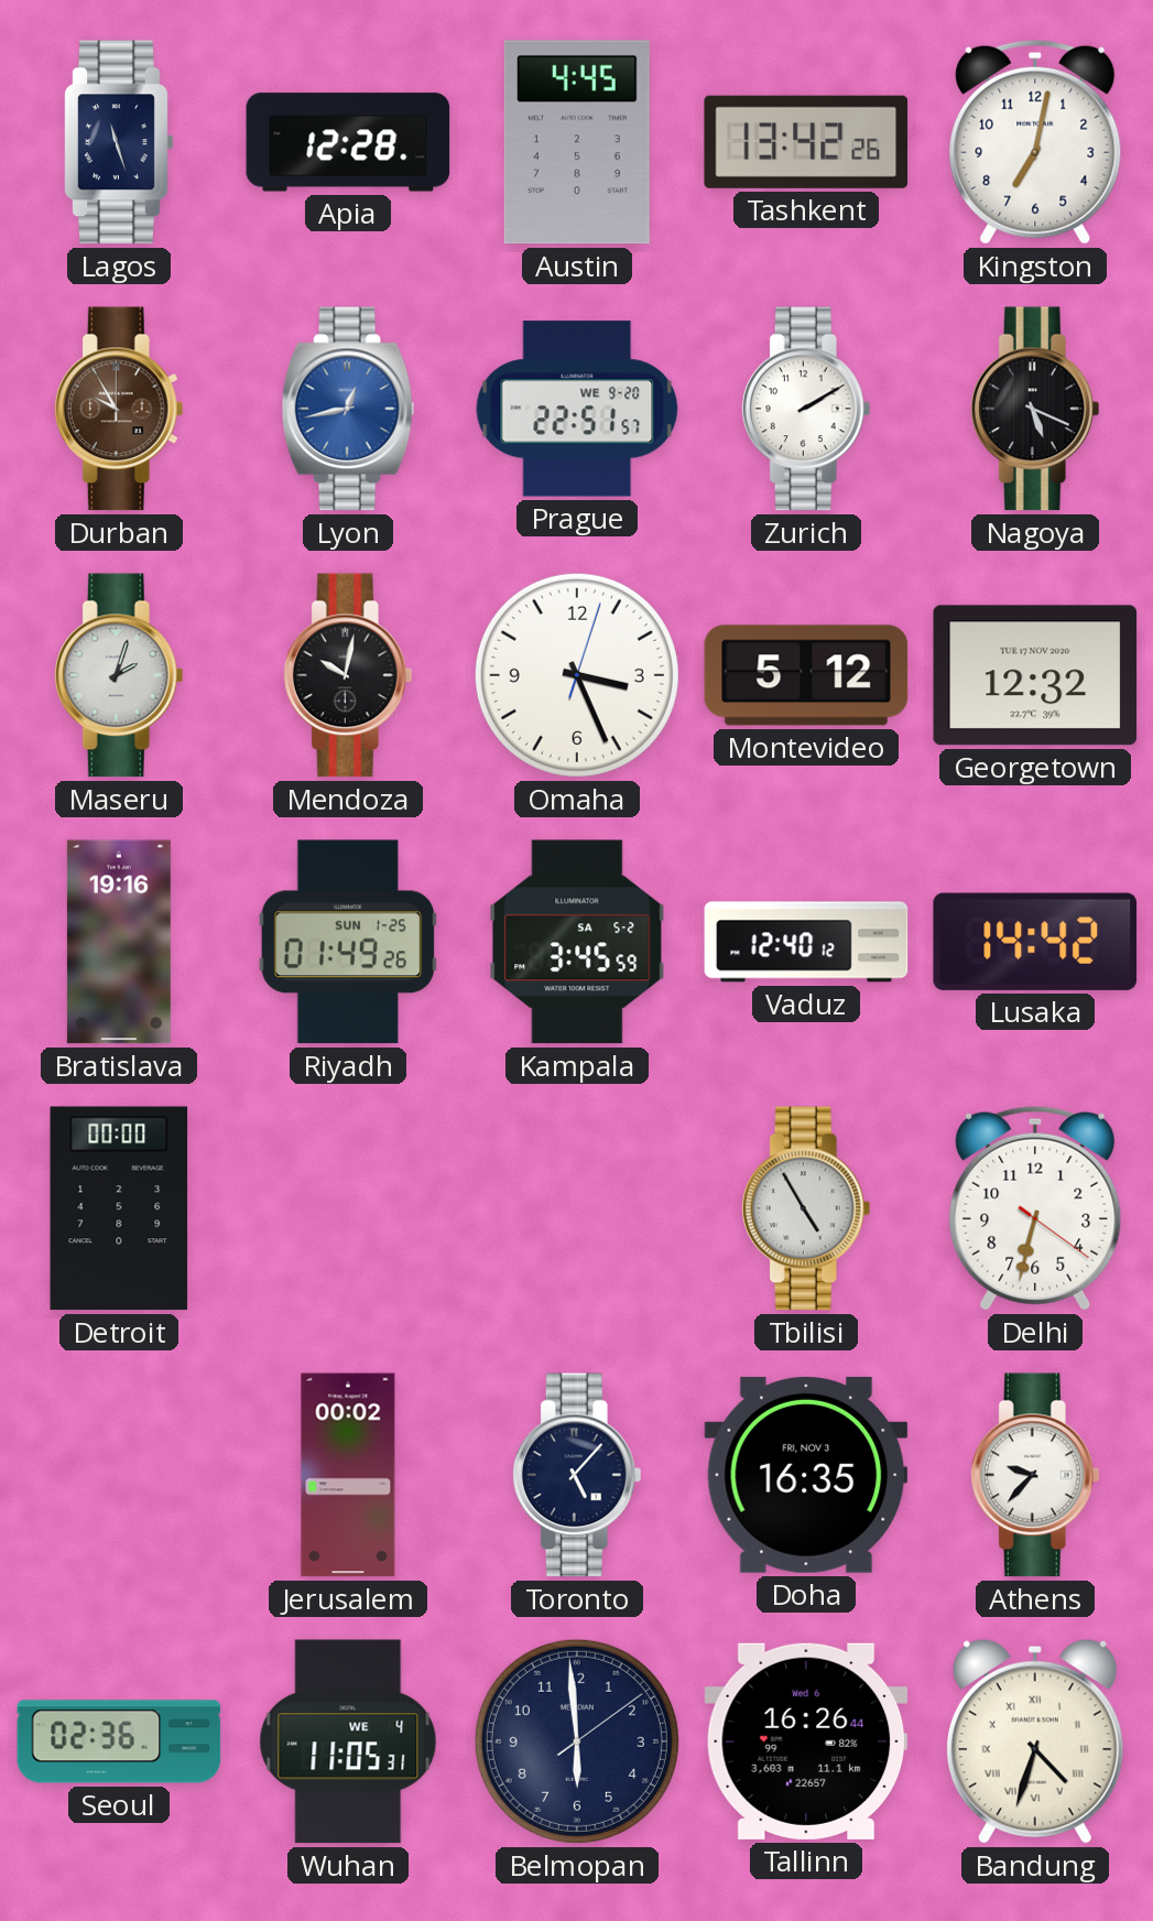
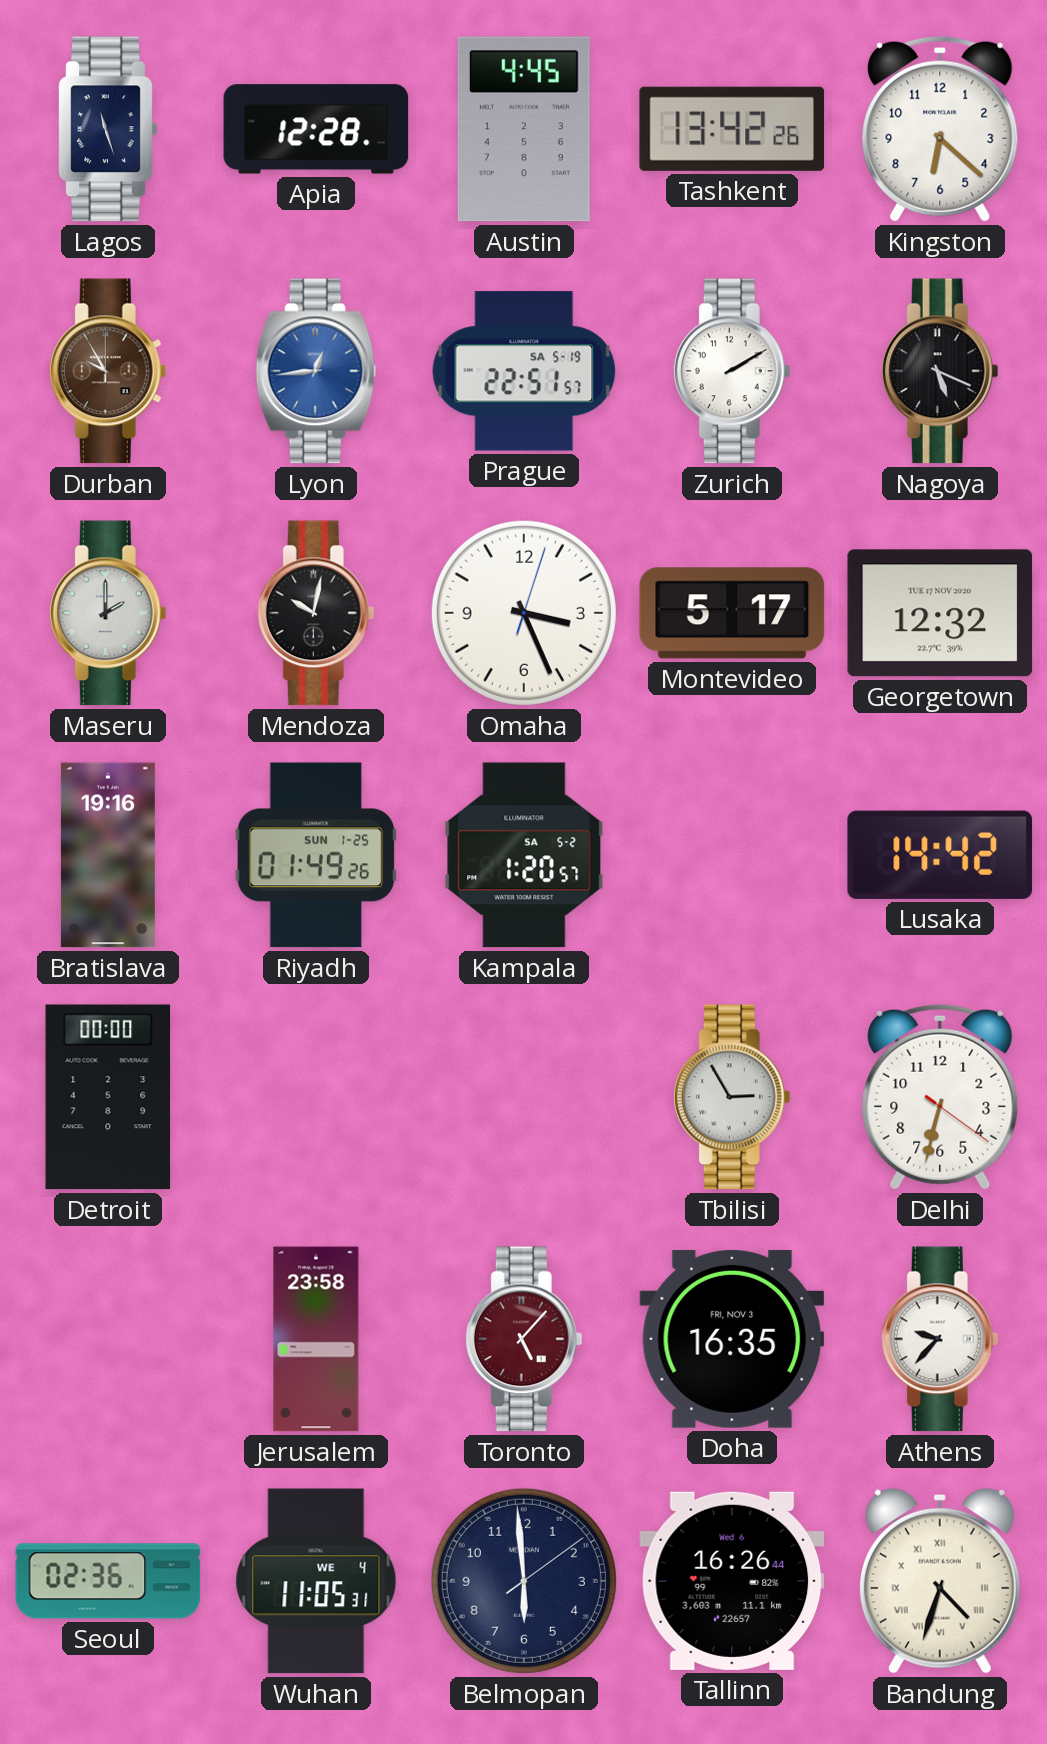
Kingston: 7:02 -> 6:22
Lyon: 12:43 -> 12:44
Prague date: WE 9-20 -> SA 5-19
Maseru: 2:03 -> 2:00
Montevideo: 5:12 -> 5:17
Kampala: 3:45 -> 1:20
Vaduz: 12:40 -> none
Tbilisi: 4:55 -> 2:55
Jerusalem: 00:02 -> 23:58
Toronto dial: navy -> burgundy
